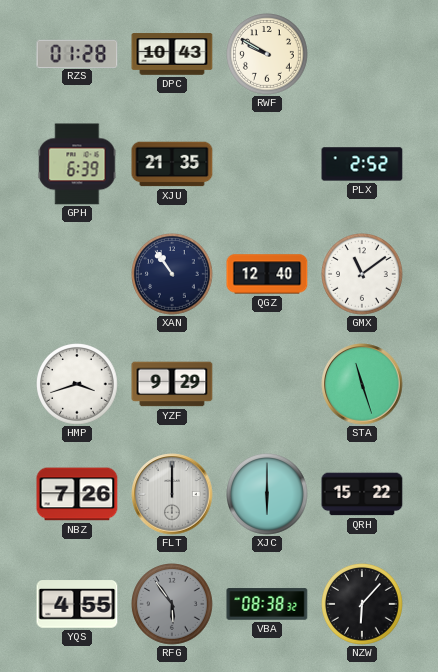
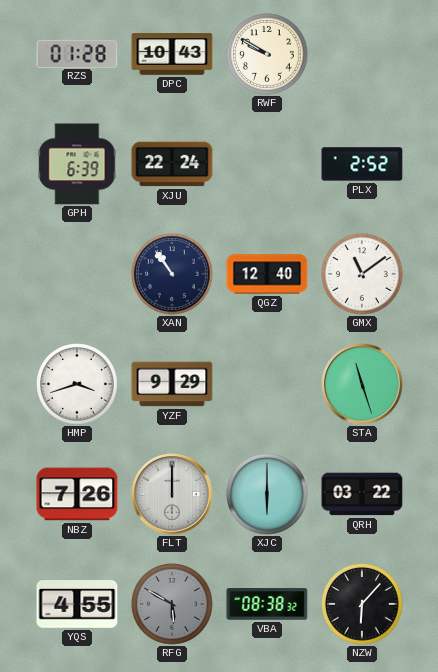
XJU: 21:35 -> 22:24
QRH: 15:22 -> 03:22
RFG: 5:54 -> 5:50
